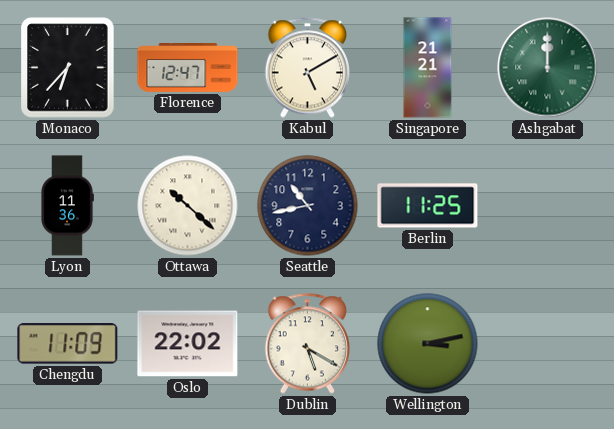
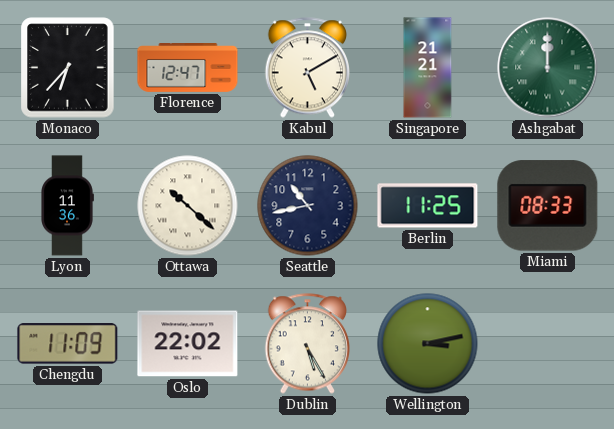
Miami: none -> 08:33
Dublin: 5:20 -> 5:25
